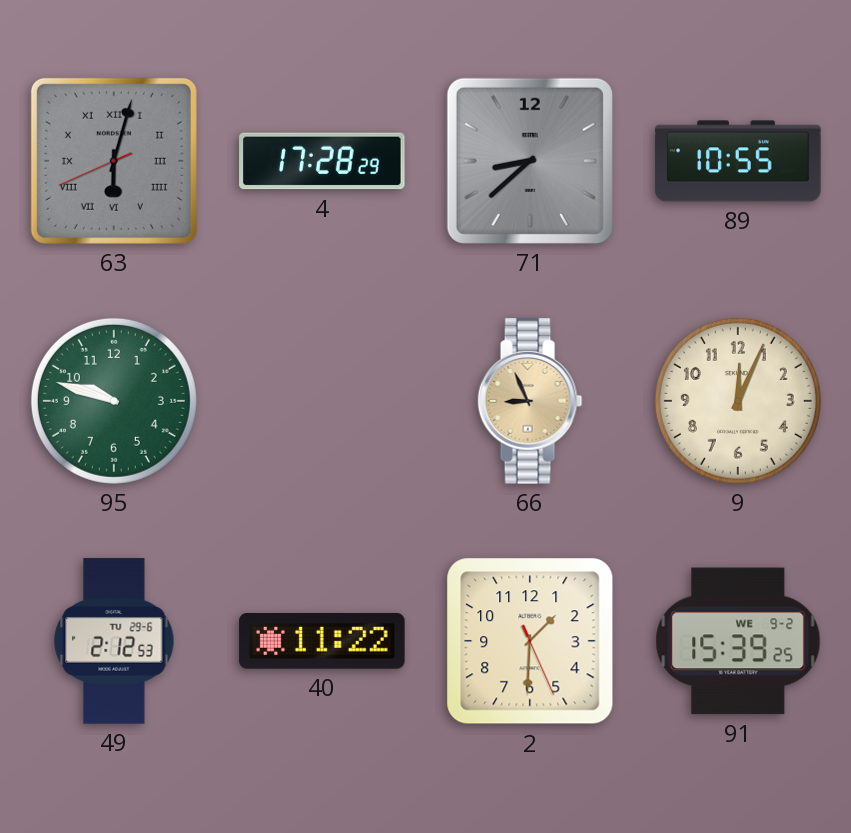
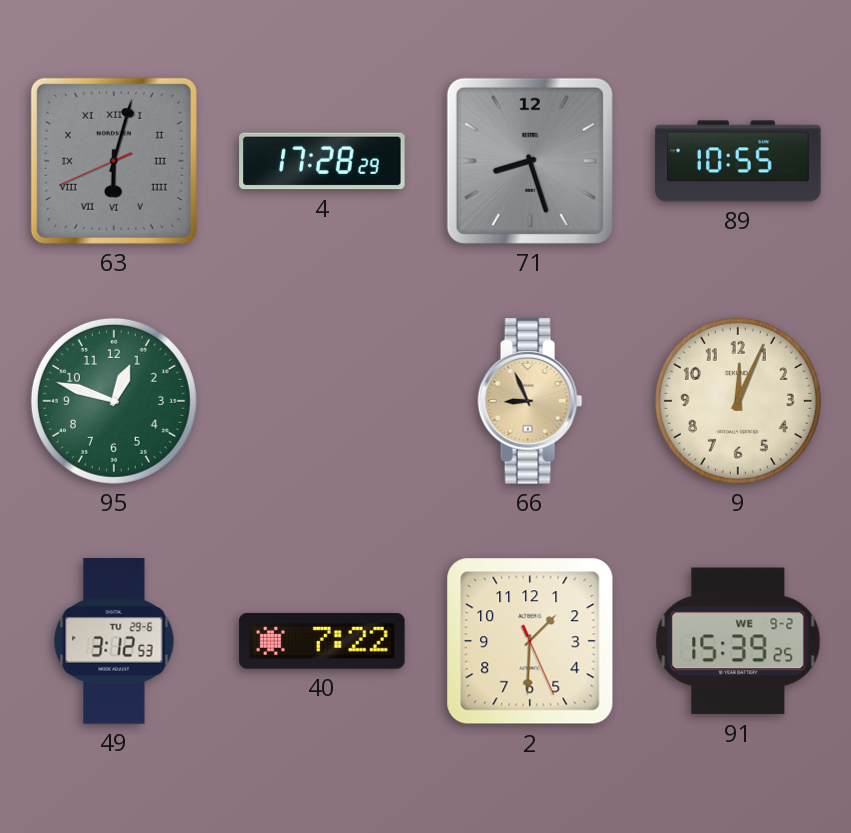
71: 8:38 -> 8:27
95: 9:48 -> 12:48
49: 2:12 -> 3:12
40: 11:22 -> 7:22
